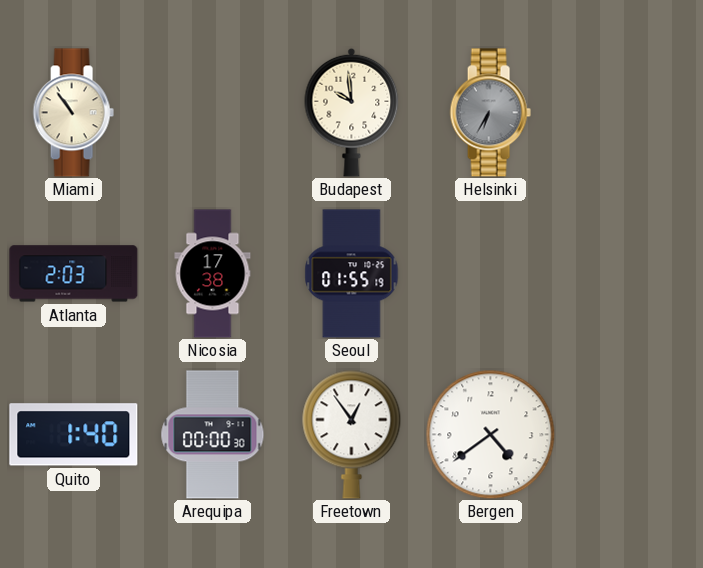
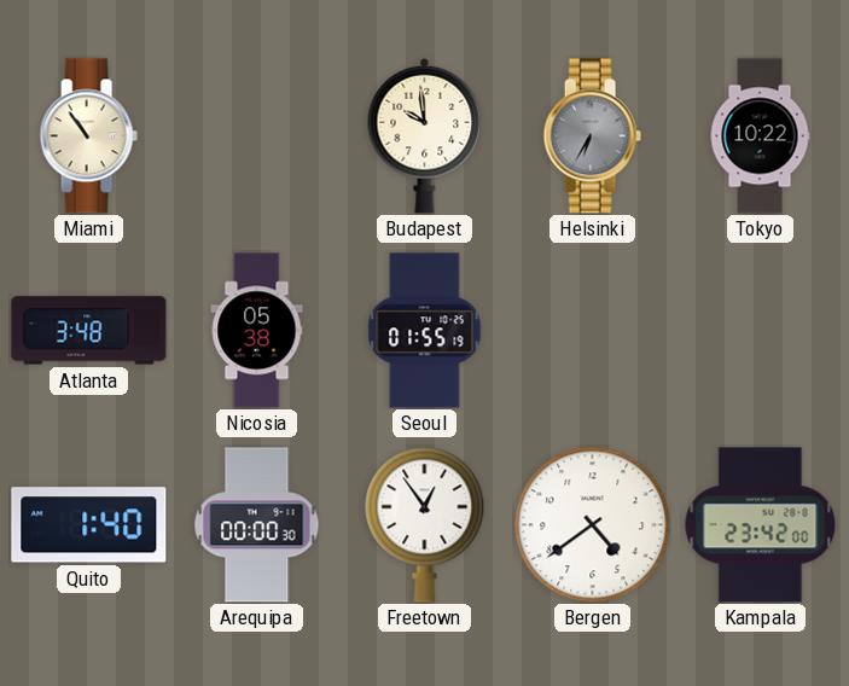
Tokyo: none -> 10:22
Atlanta: 2:03 -> 3:48
Nicosia: 17:38 -> 05:38
Kampala: none -> 23:42
